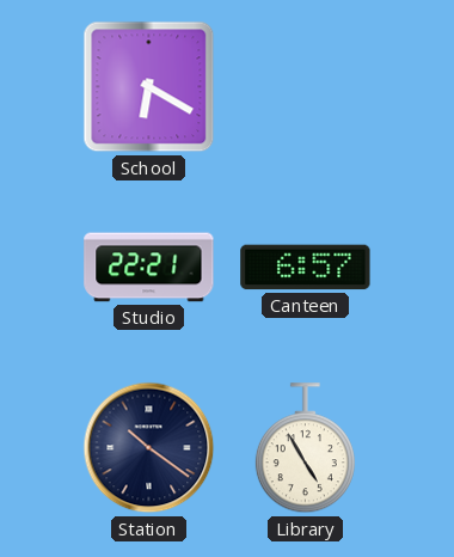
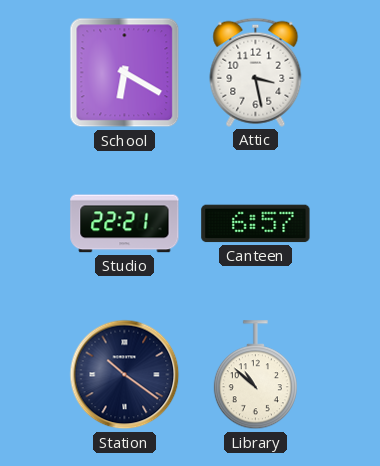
Attic: none -> 3:28
Library: 4:55 -> 10:52
